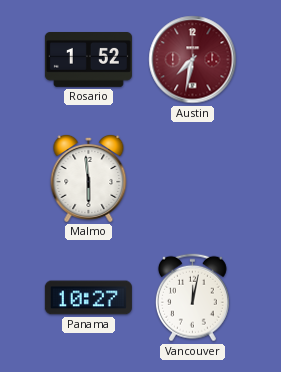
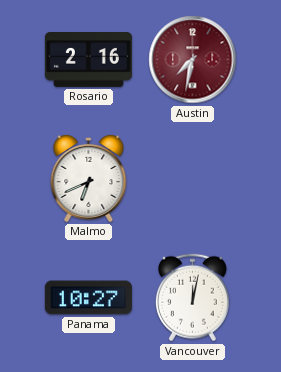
Rosario: 1:52 -> 2:16
Malmo: 5:59 -> 6:41
